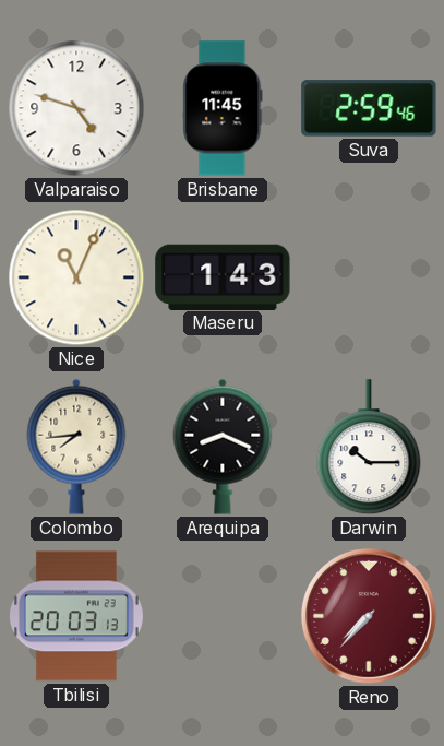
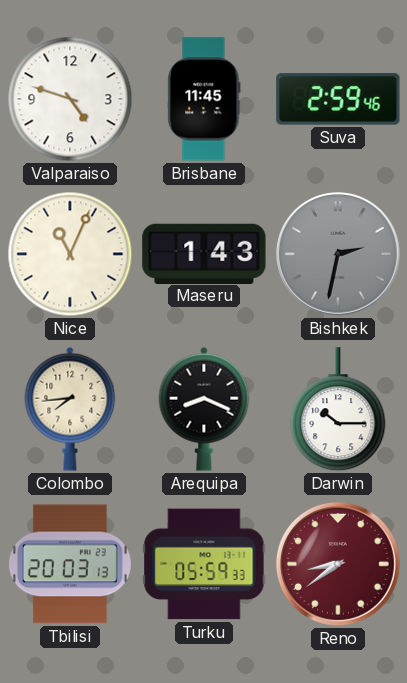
Bishkek: none -> 2:32
Turku: none -> 05:59
Reno: 7:37 -> 8:39
